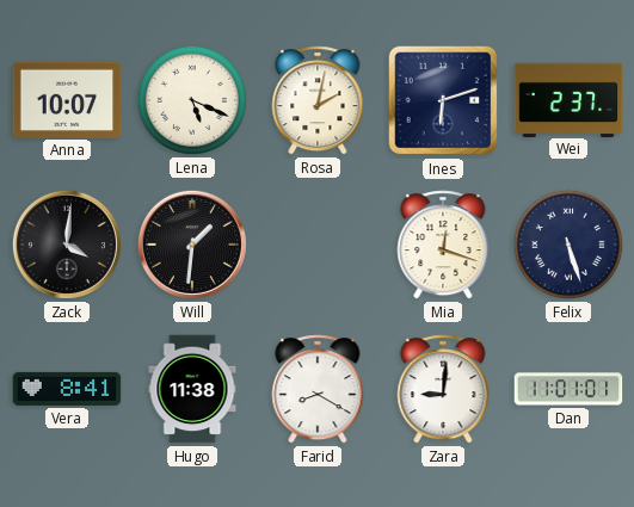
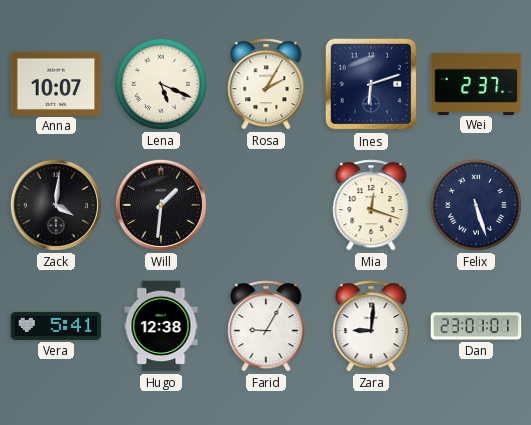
Rosa: 2:02 -> 2:05
Vera: 8:41 -> 5:41
Hugo: 11:38 -> 12:38
Farid: 8:20 -> 9:05
Dan: 11:01 -> 23:01
